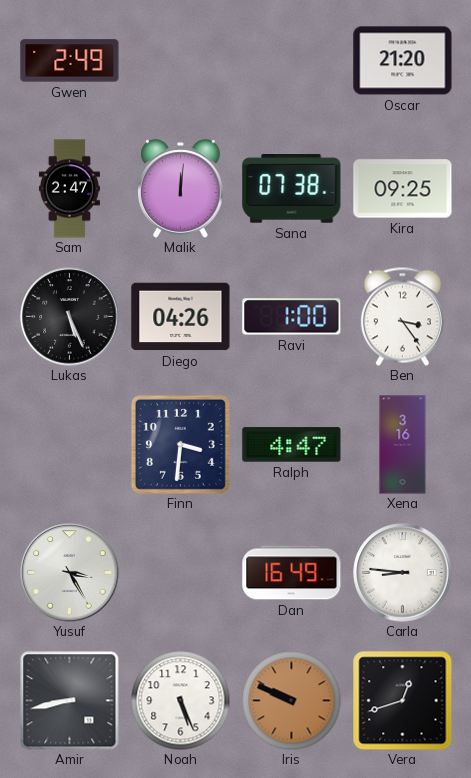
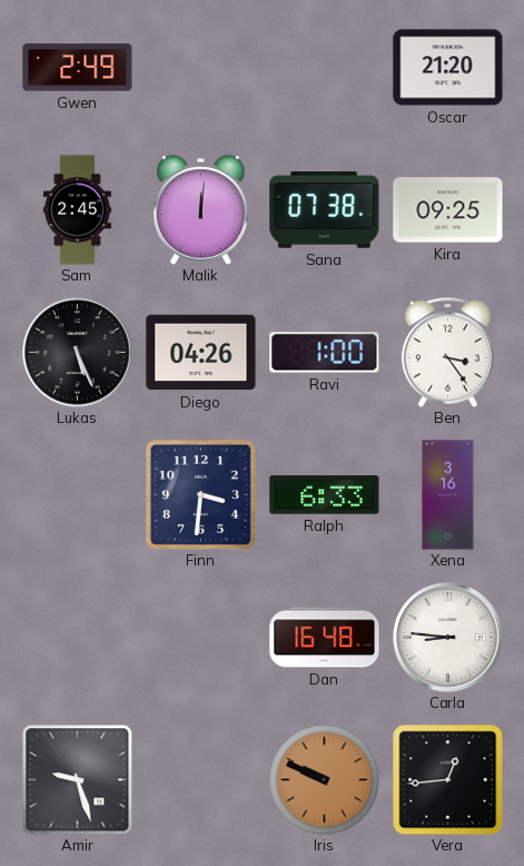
Sam: 2:47 -> 2:45
Ralph: 4:47 -> 6:33
Yusuf: 3:25 -> none
Dan: 16:49 -> 16:48
Amir: 8:43 -> 9:27
Noah: 5:26 -> none
Vera: 12:42 -> 12:44
